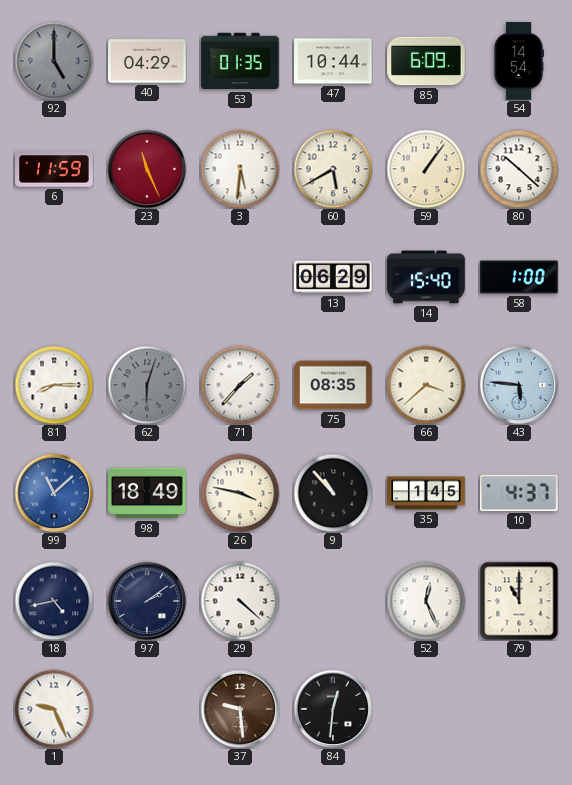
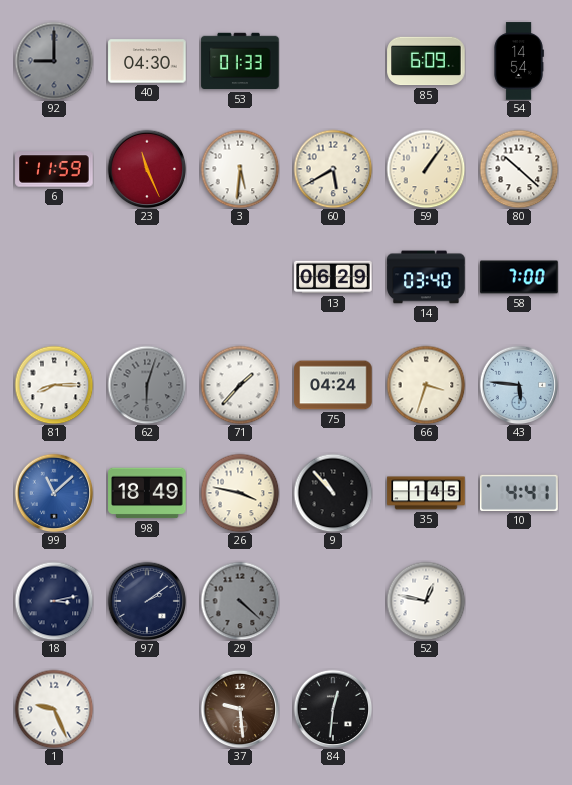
92: 5:00 -> 9:00
40: 04:29 -> 04:30
53: 01:35 -> 01:33
47: 10:44 -> none
14: 15:40 -> 03:40
58: 1:00 -> 7:00
75: 08:35 -> 04:24
66: 3:38 -> 3:33
10: 4:37 -> 4:41
18: 4:43 -> 3:13
29 dial: white -> grey
52: 12:26 -> 12:47
79: 11:00 -> none
